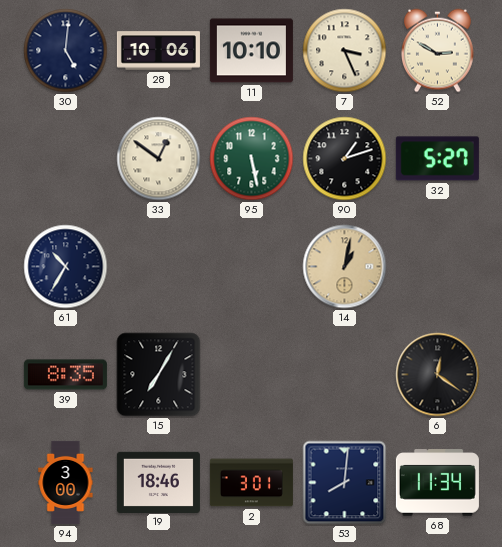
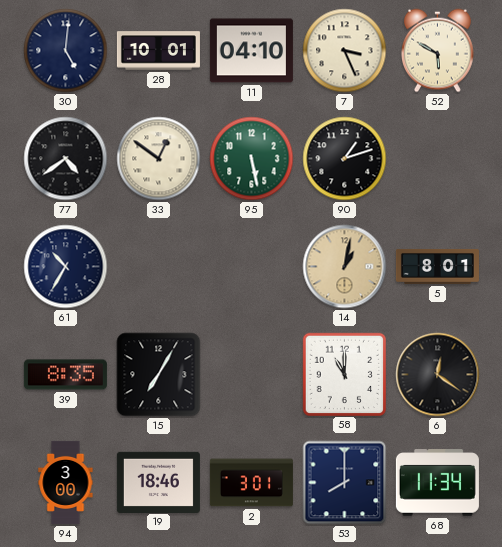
28: 10:06 -> 10:01
11: 10:10 -> 04:10
52: 2:50 -> 5:50
77: none -> 4:39
32: 5:27 -> none
5: none -> 8:01
58: none -> 11:00
53: 8:01 -> 8:00
